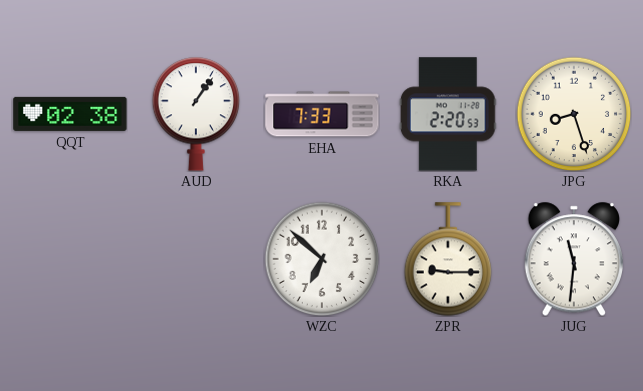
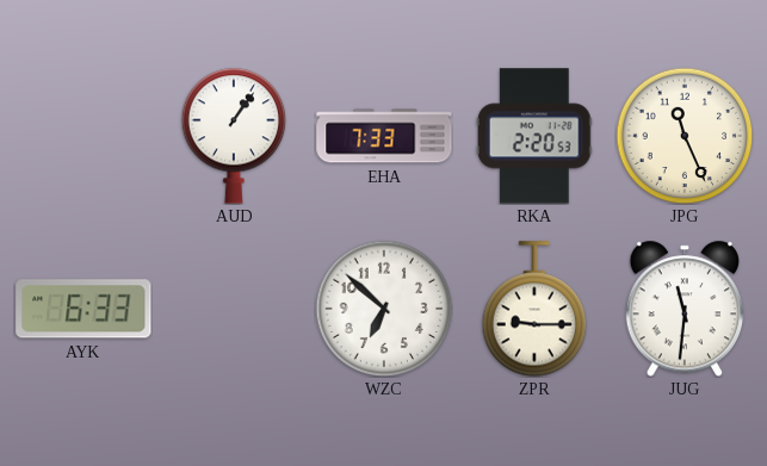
QQT: 02:38 -> none
JPG: 8:27 -> 11:26
AYK: none -> 6:33
